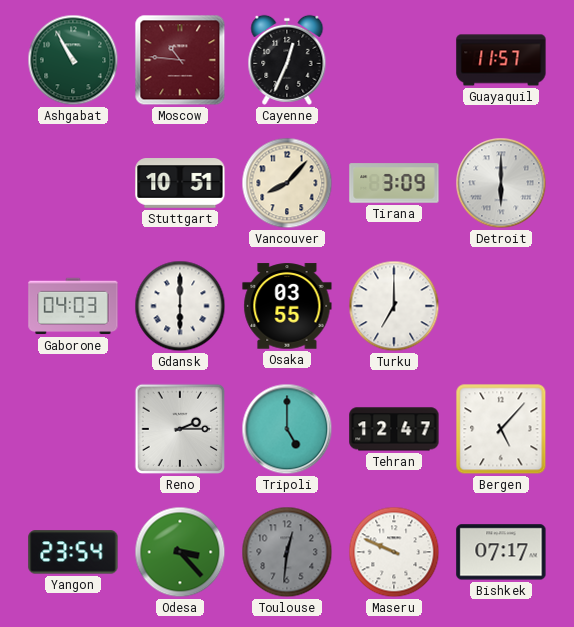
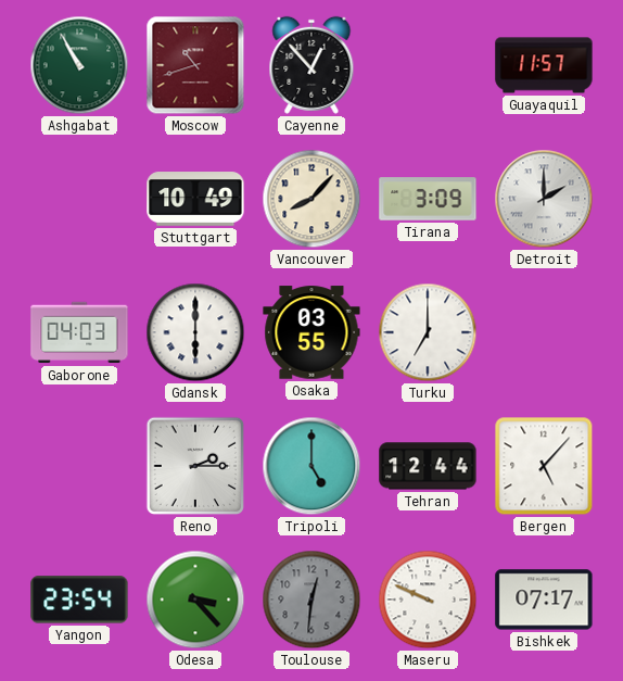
Moscow: 10:46 -> 10:42
Cayenne: 12:34 -> 12:53
Stuttgart: 10:51 -> 10:49
Detroit: 6:00 -> 2:00
Tehran: 12:47 -> 12:44
